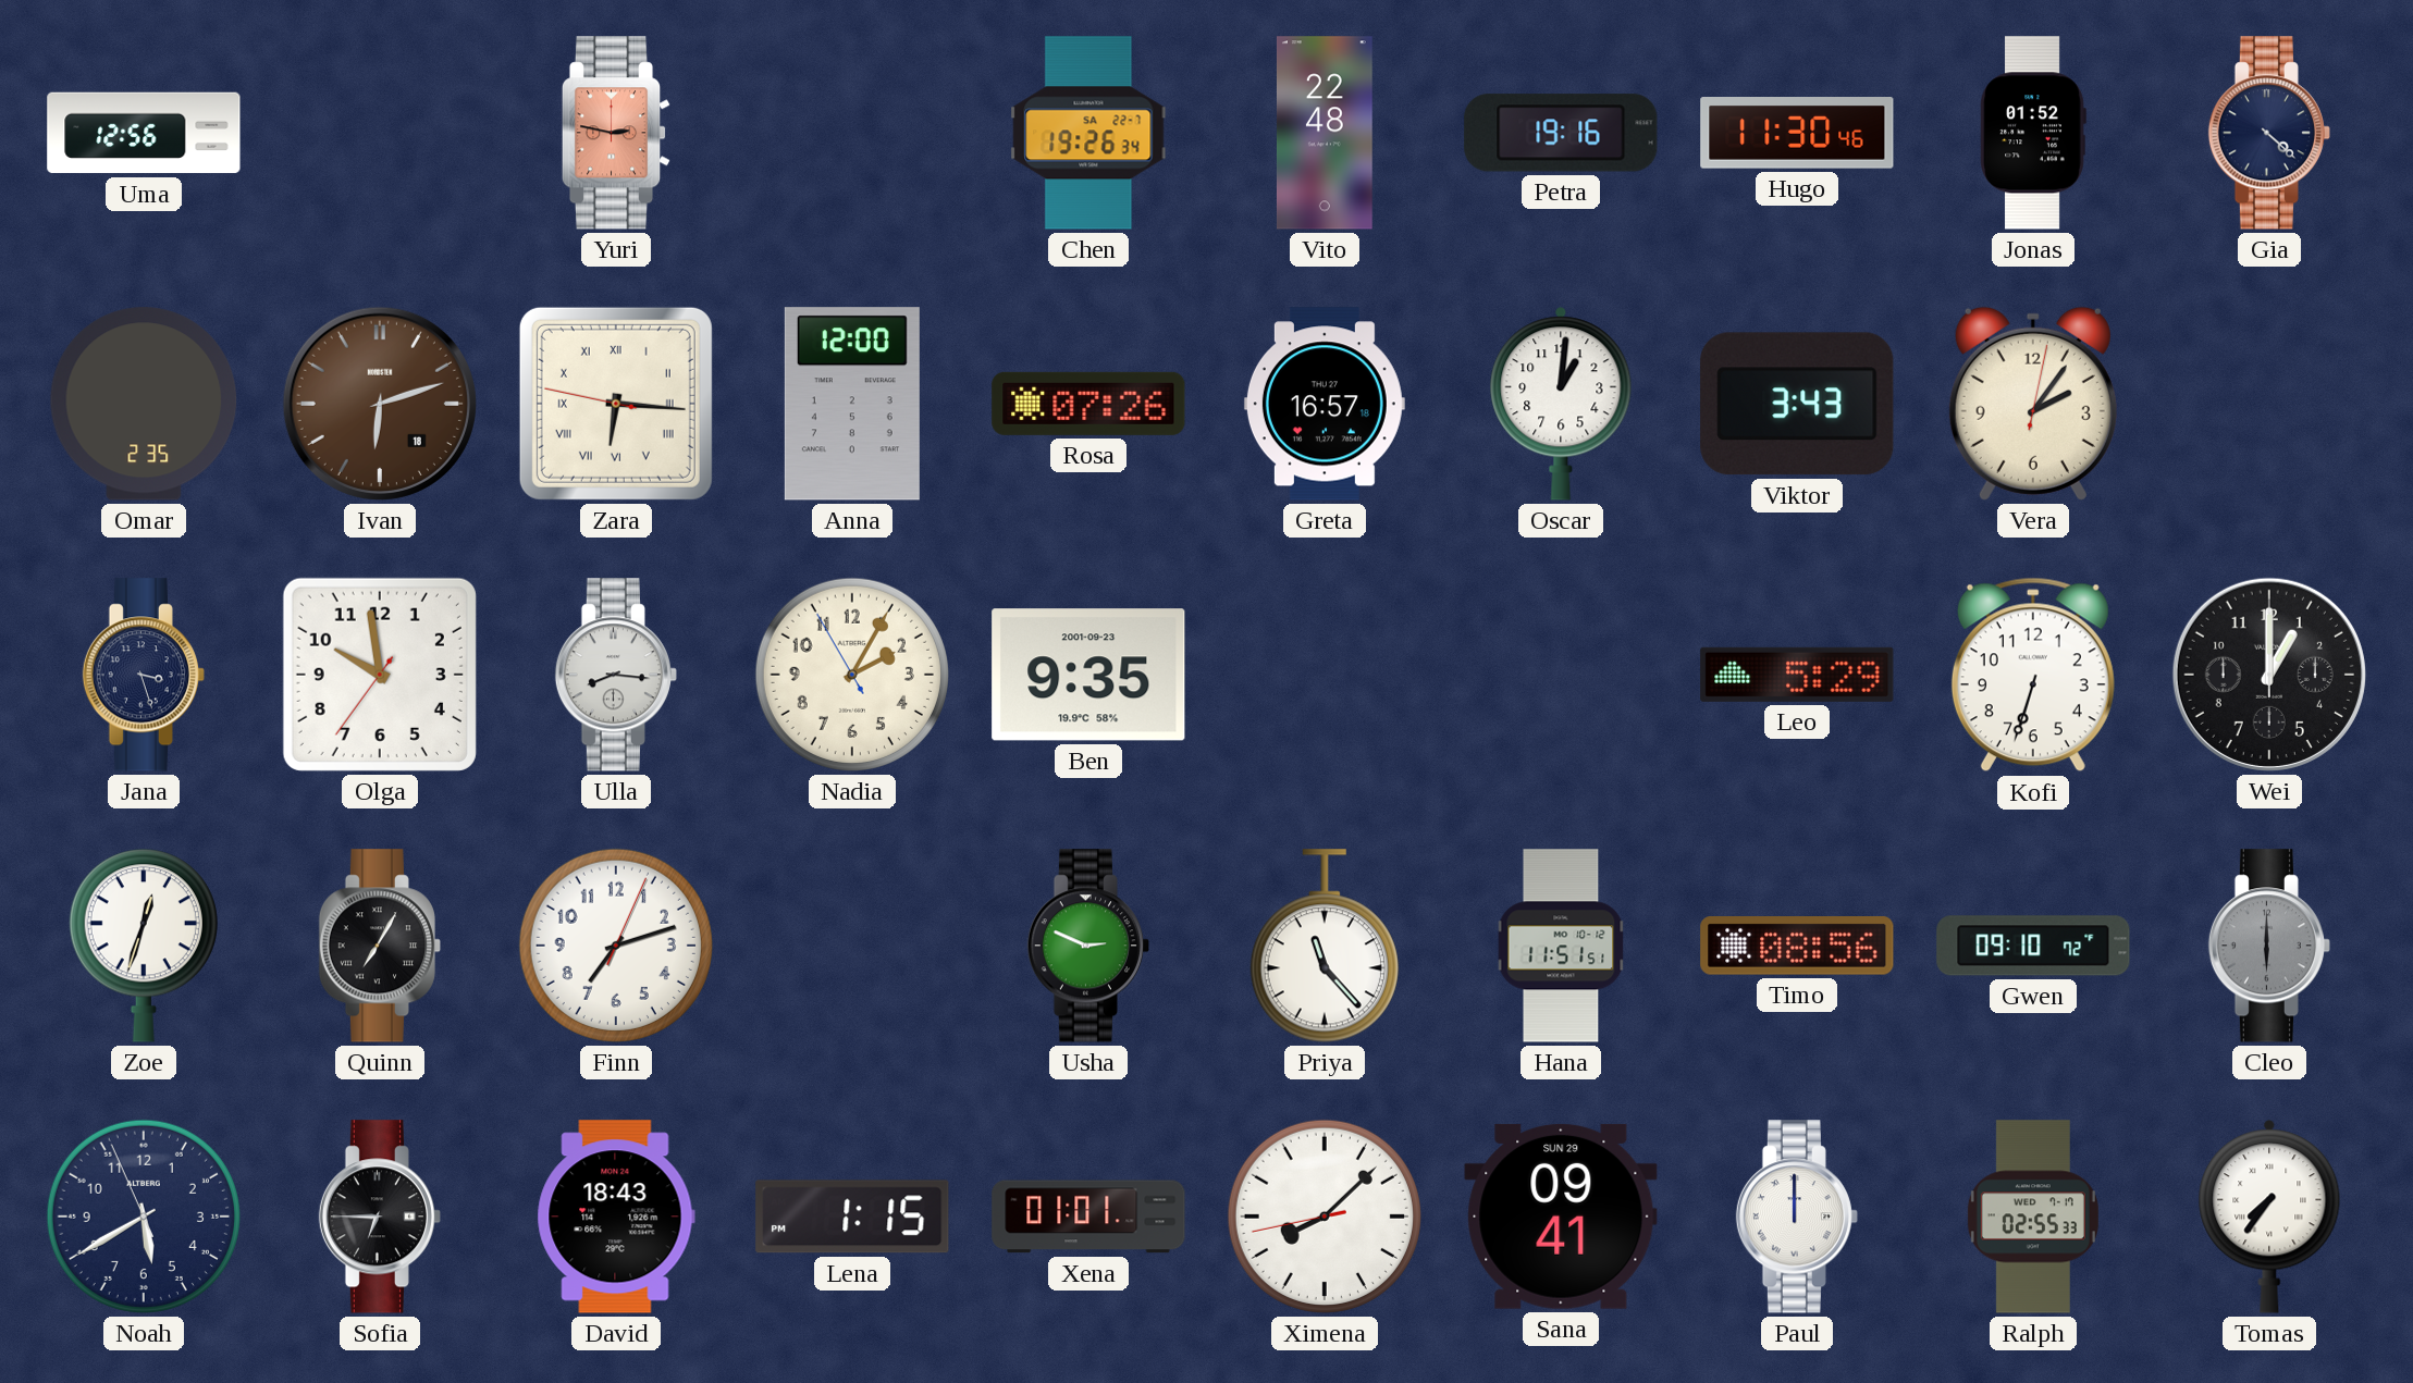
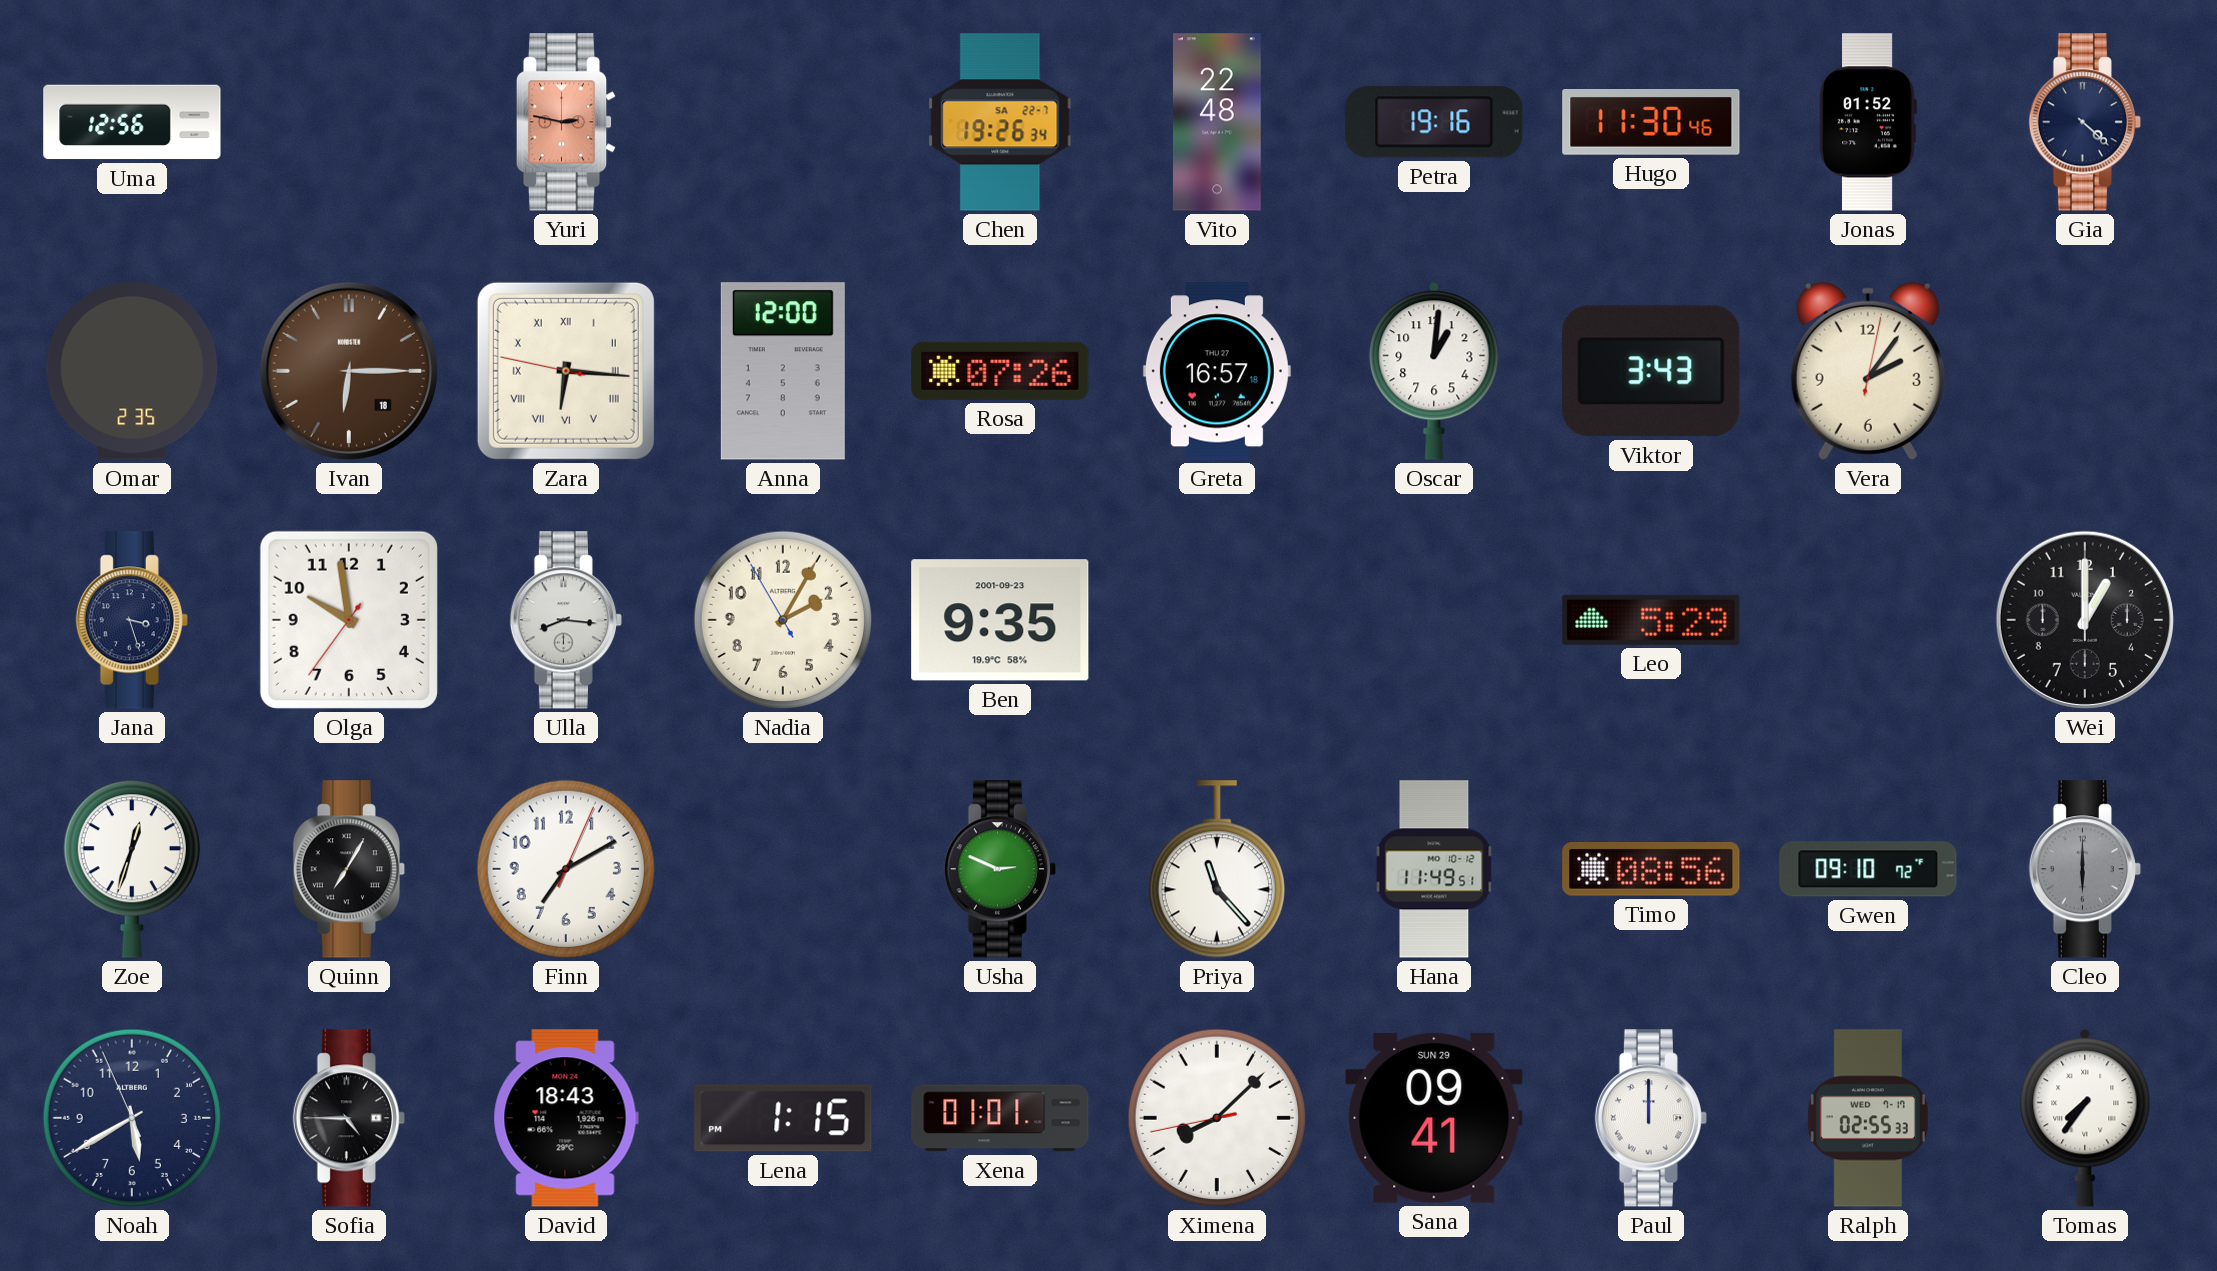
Ivan: 6:12 -> 6:15
Kofi: 6:33 -> none
Finn: 7:12 -> 7:10
Hana: 11:51 -> 11:49
Sofia: 6:45 -> 4:45
